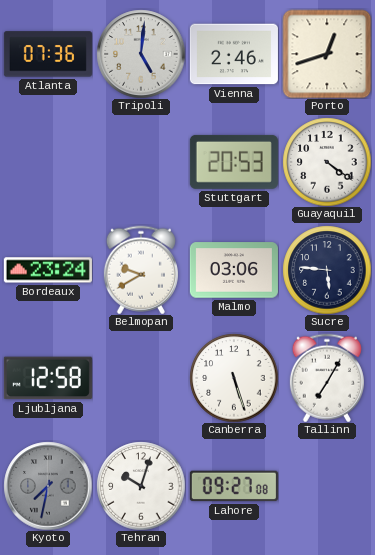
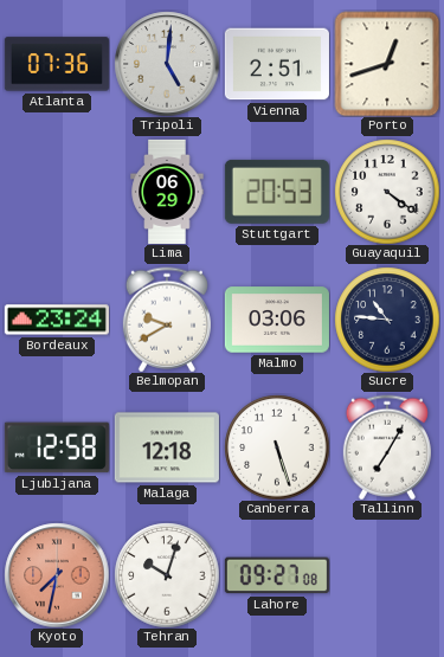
Vienna: 2:46 -> 2:51
Lima: none -> 06:29
Sucre: 5:46 -> 10:46
Malaga: none -> 12:18
Kyoto dial: grey -> salmon
